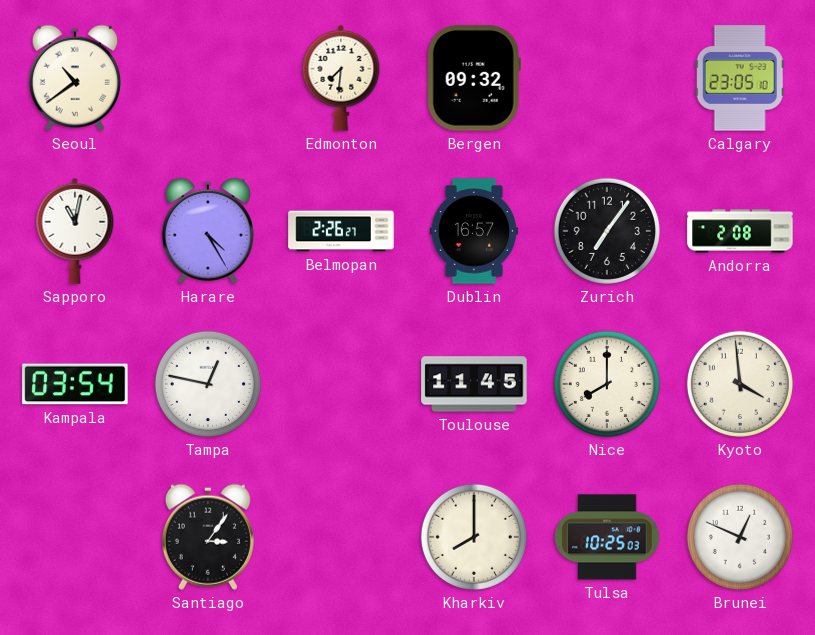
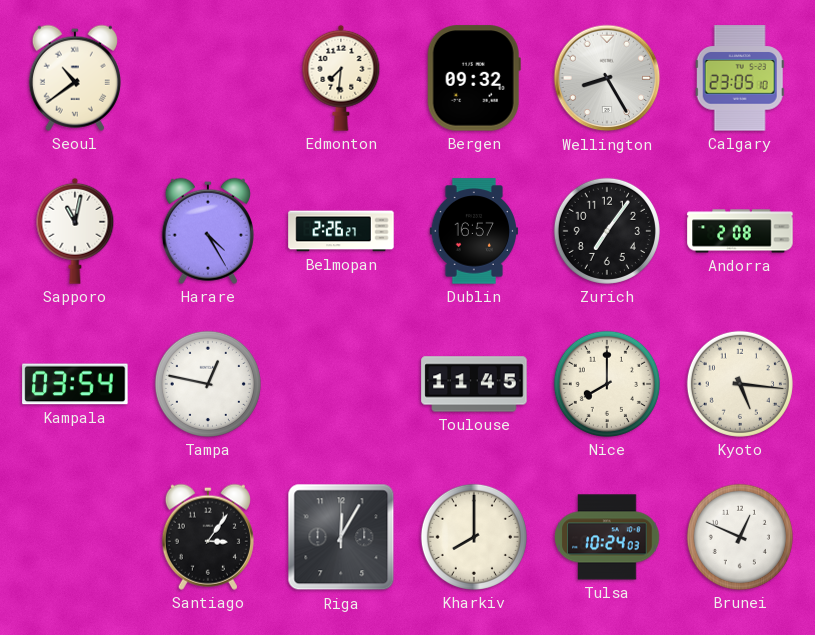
Wellington: none -> 8:25
Kyoto: 3:59 -> 5:16
Riga: none -> 12:05
Tulsa: 10:25 -> 10:24
